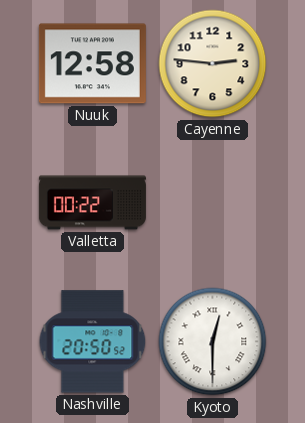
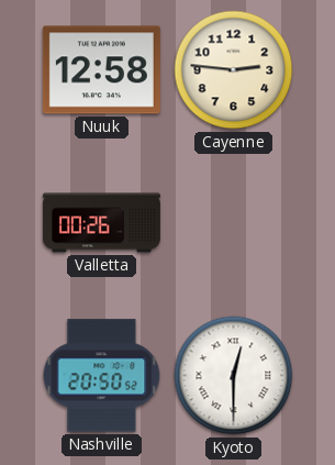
Valletta: 00:22 -> 00:26
